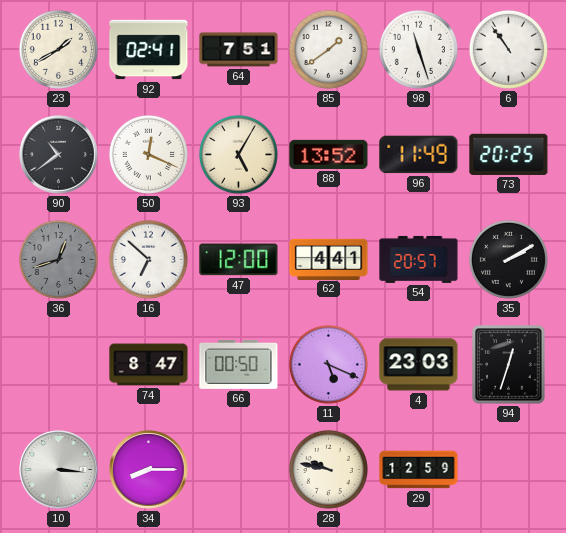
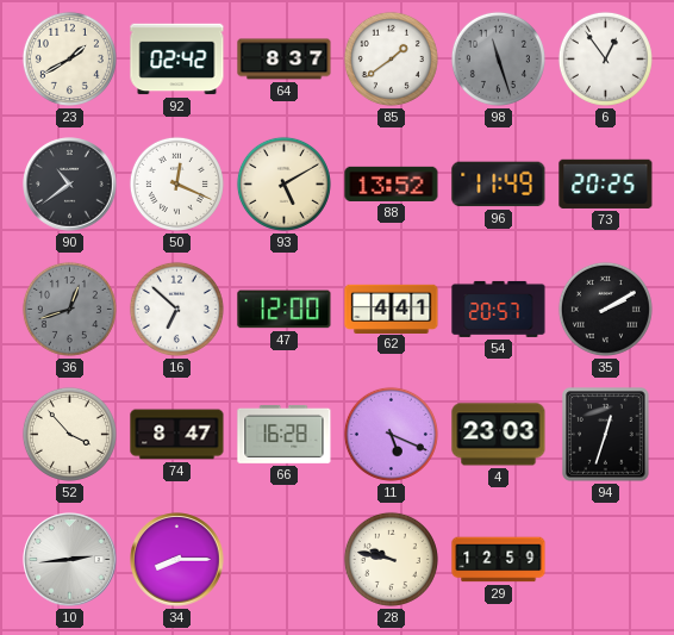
92: 02:41 -> 02:42
64: 7:51 -> 8:37
98 dial: white -> grey
6: 10:54 -> 12:54
93: 5:05 -> 5:10
52: none -> 3:53
66: 00:50 -> 16:28
10: 3:16 -> 2:44
